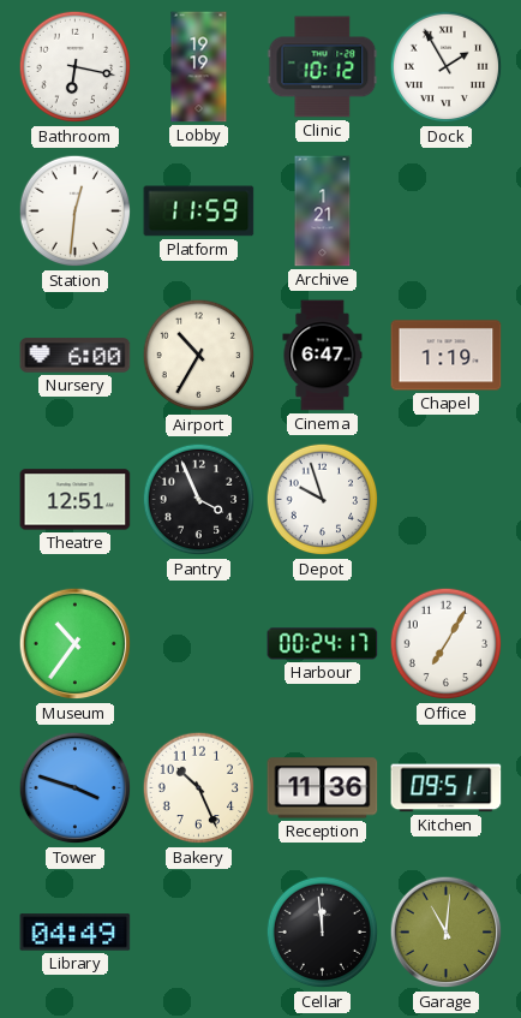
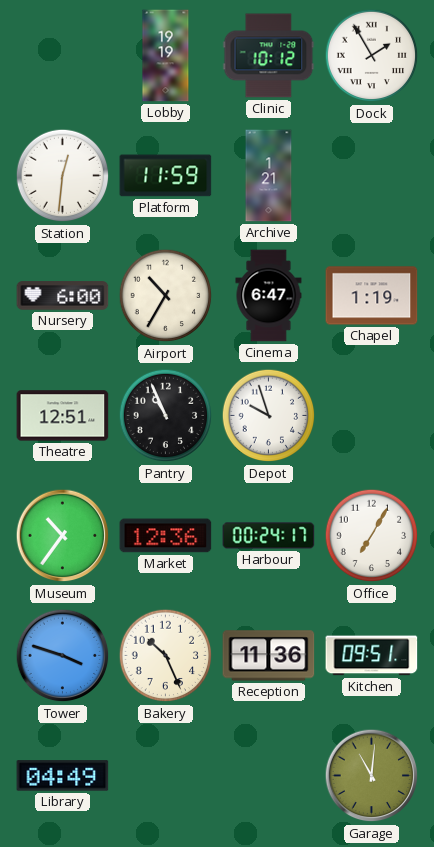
Bathroom: 6:17 -> none
Pantry: 3:56 -> 10:56
Market: none -> 12:36
Cellar: 11:59 -> none
